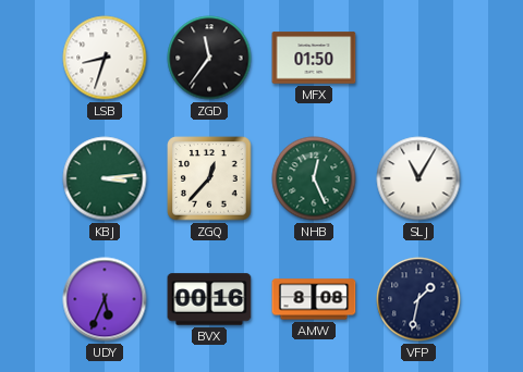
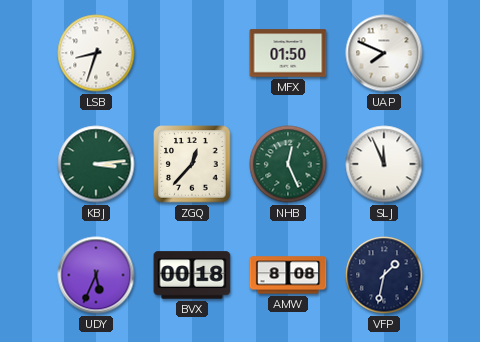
ZGD: 11:36 -> none
UAP: none -> 7:49
SLJ: 11:05 -> 11:56
BVX: 00:16 -> 00:18
